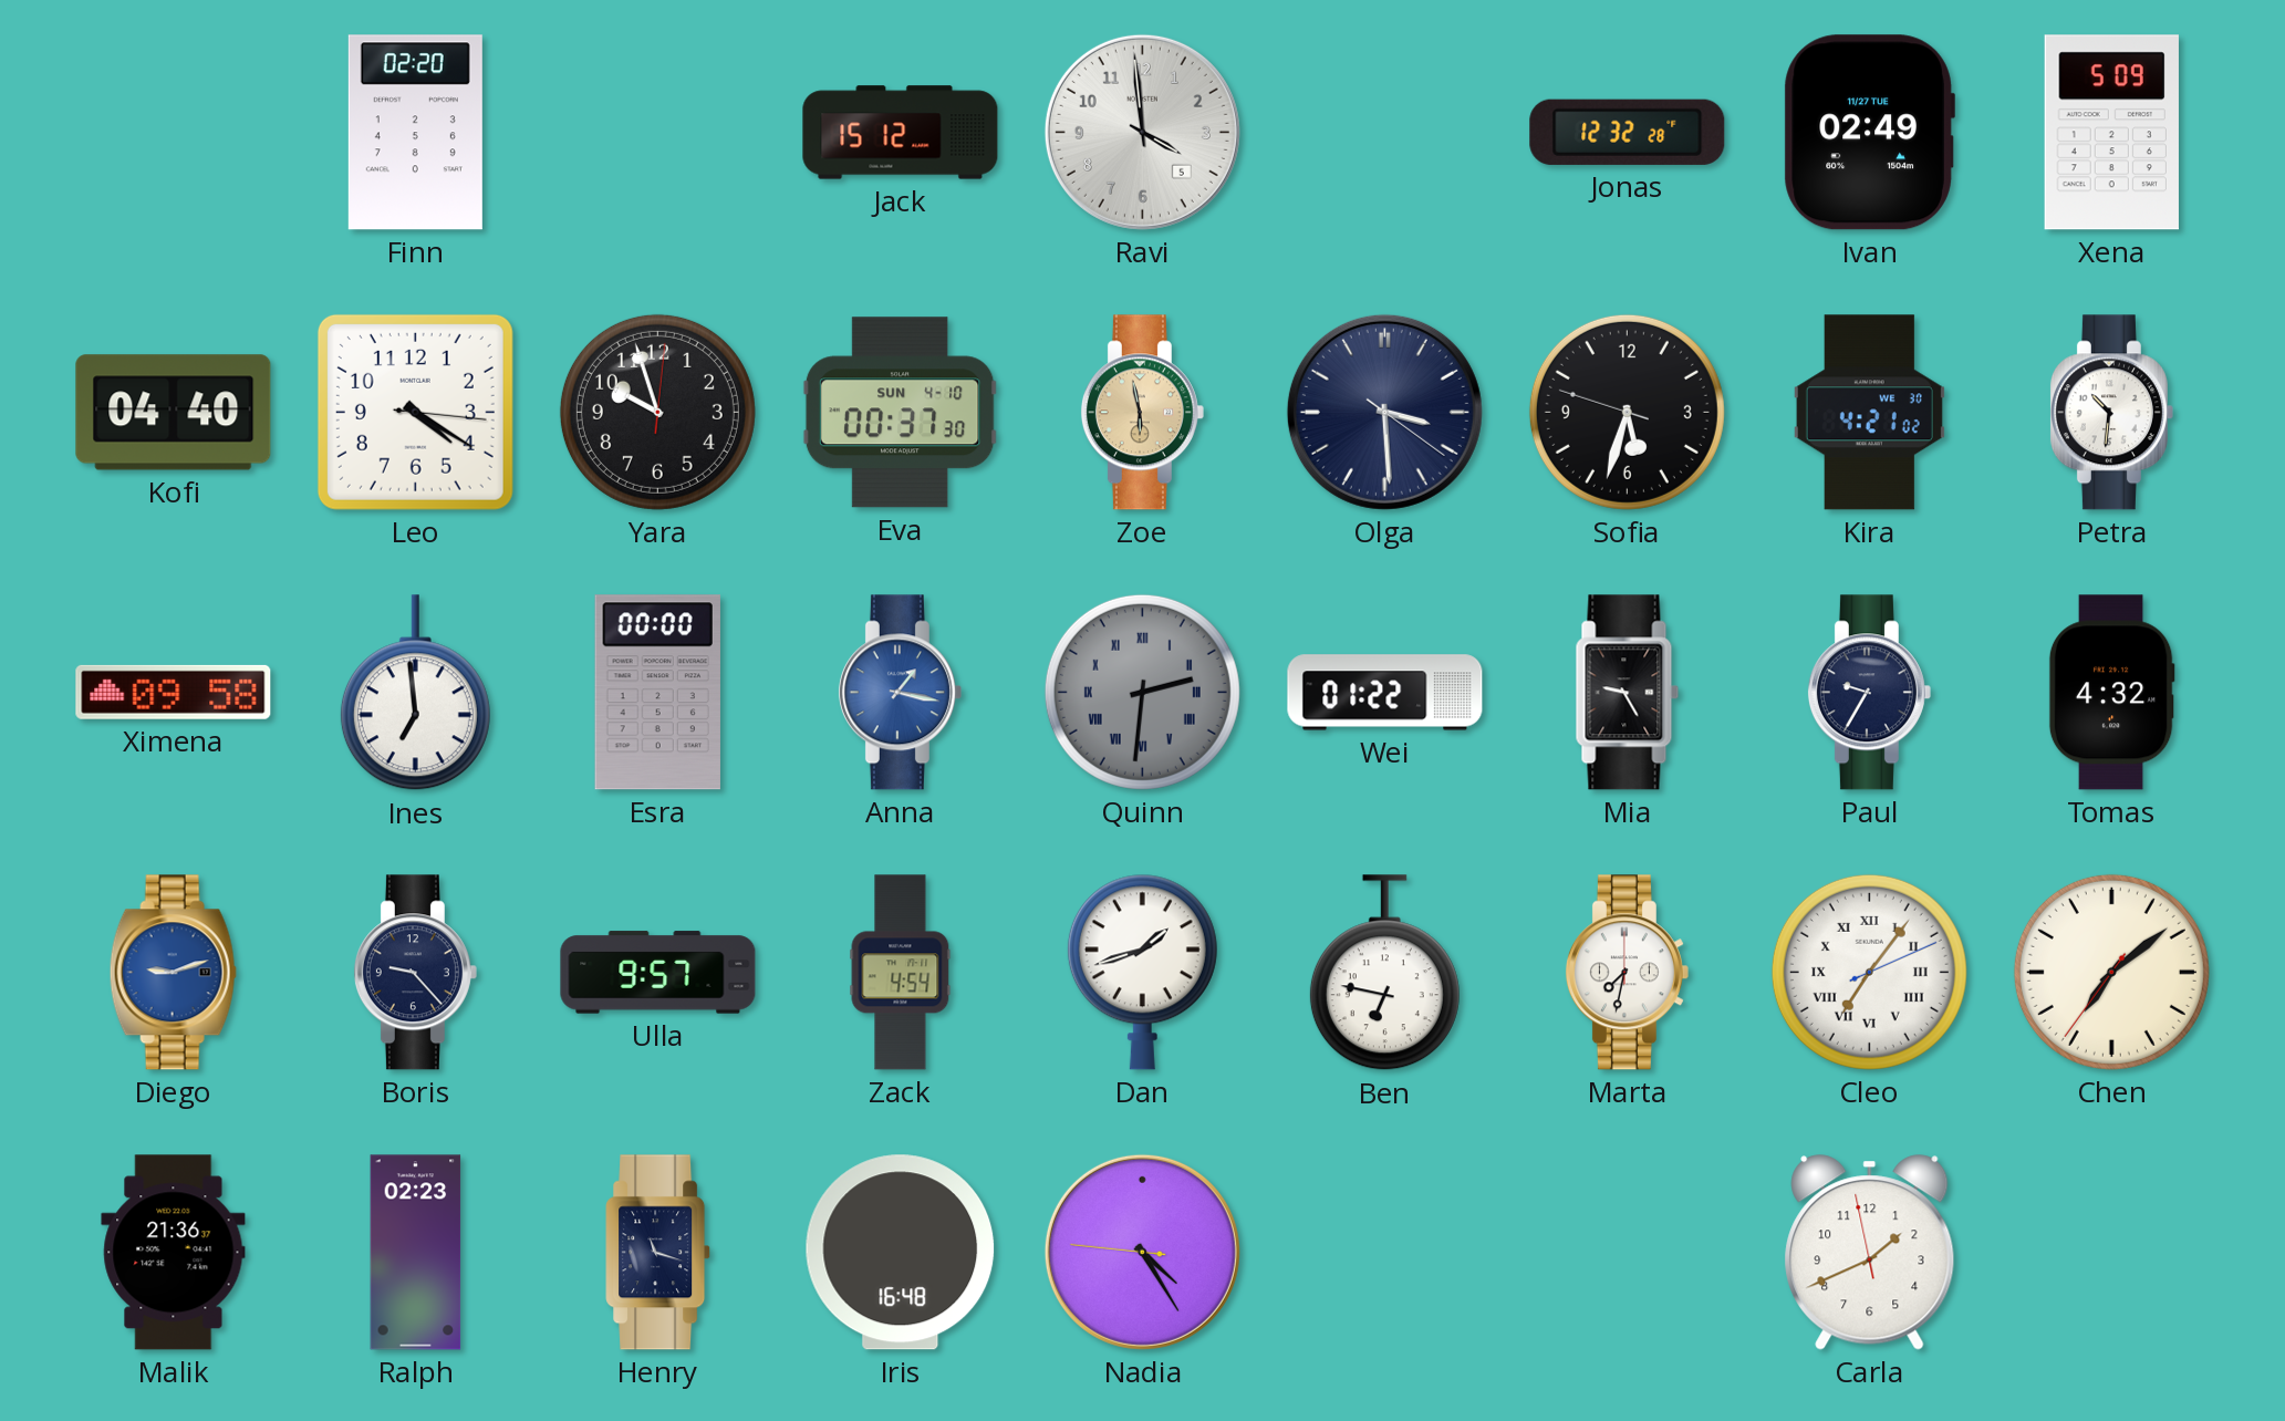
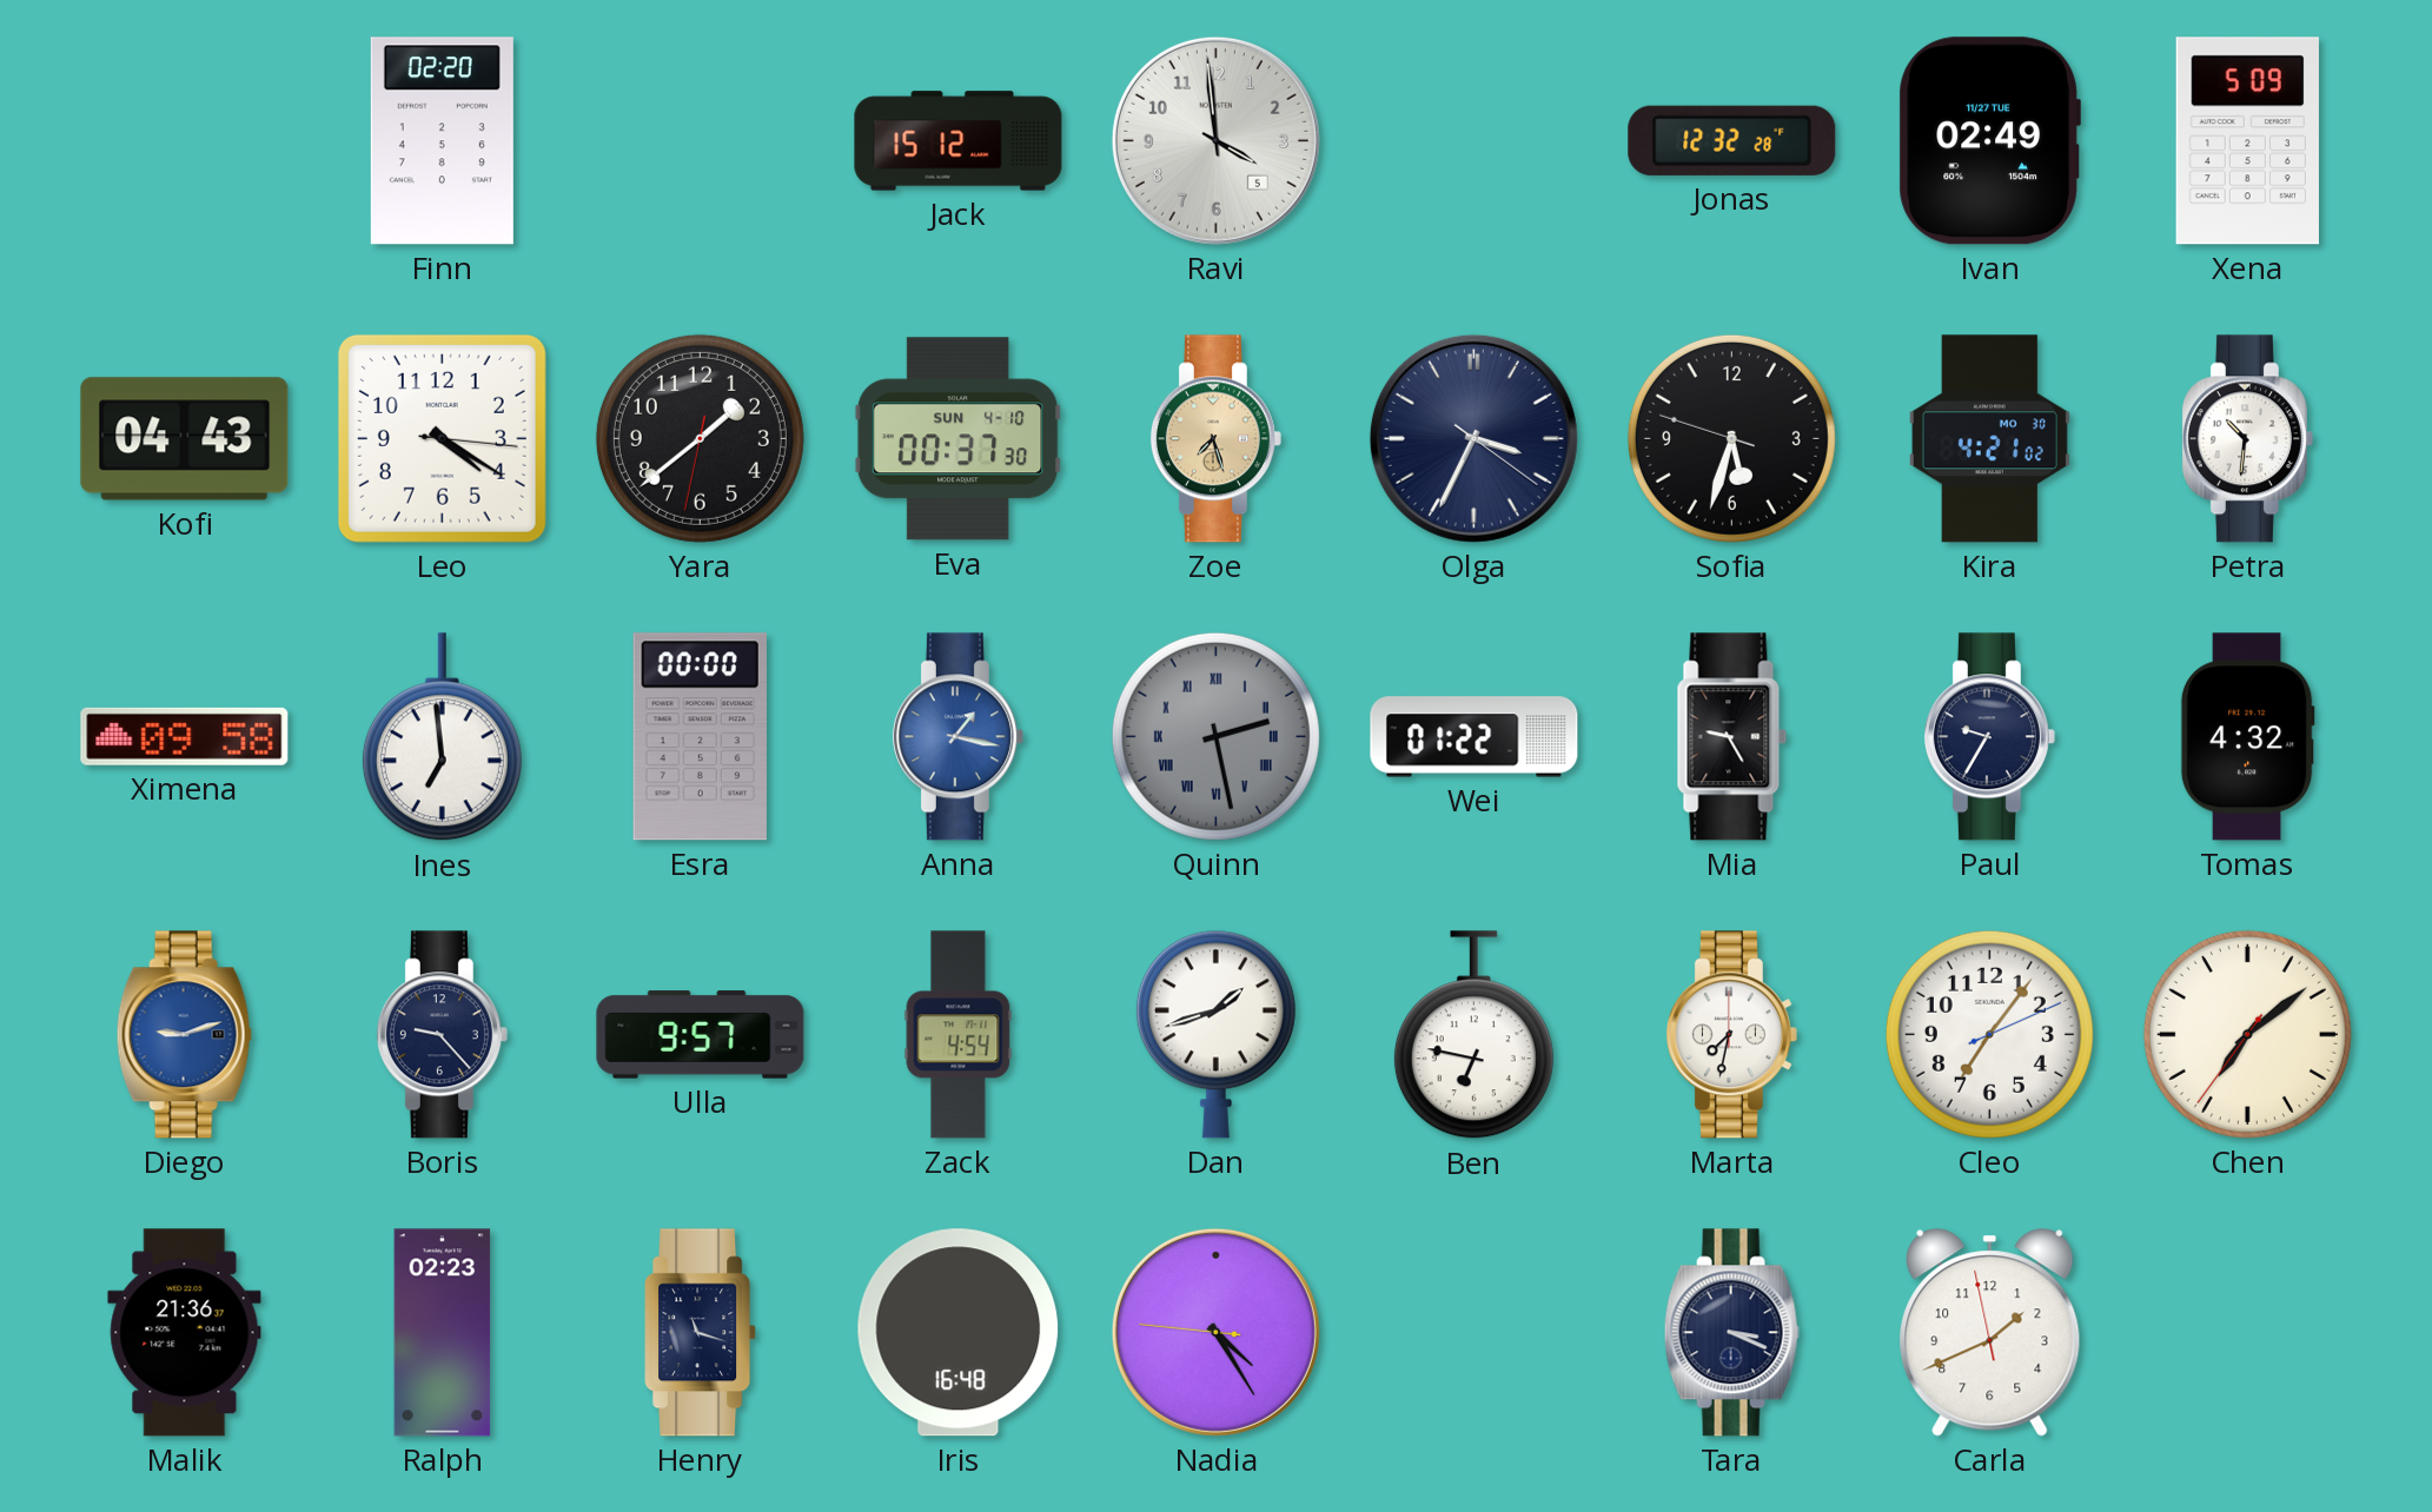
Kofi: 04:40 -> 04:43
Yara: 9:57 -> 1:38
Zoe: 5:58 -> 7:27
Olga: 3:29 -> 3:34
Kira date: WE 30 -> MO 30
Quinn: 2:31 -> 2:28
Cleo numerals: Roman -> Arabic
Tara: none -> 3:19
